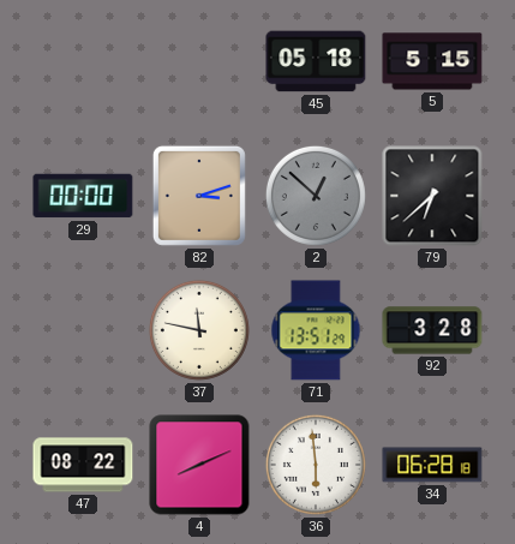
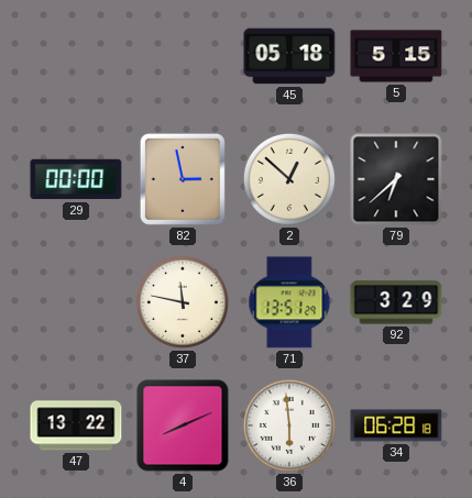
82: 3:12 -> 2:58
2 dial: grey -> cream
92: 3:28 -> 3:29
47: 08:22 -> 13:22
